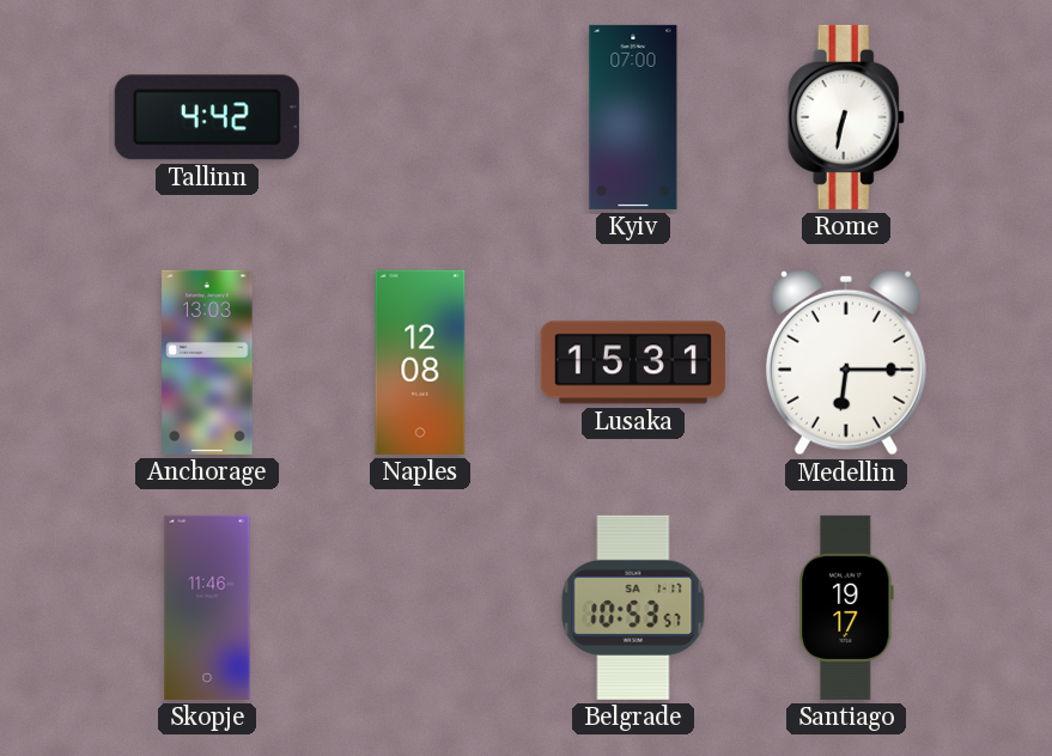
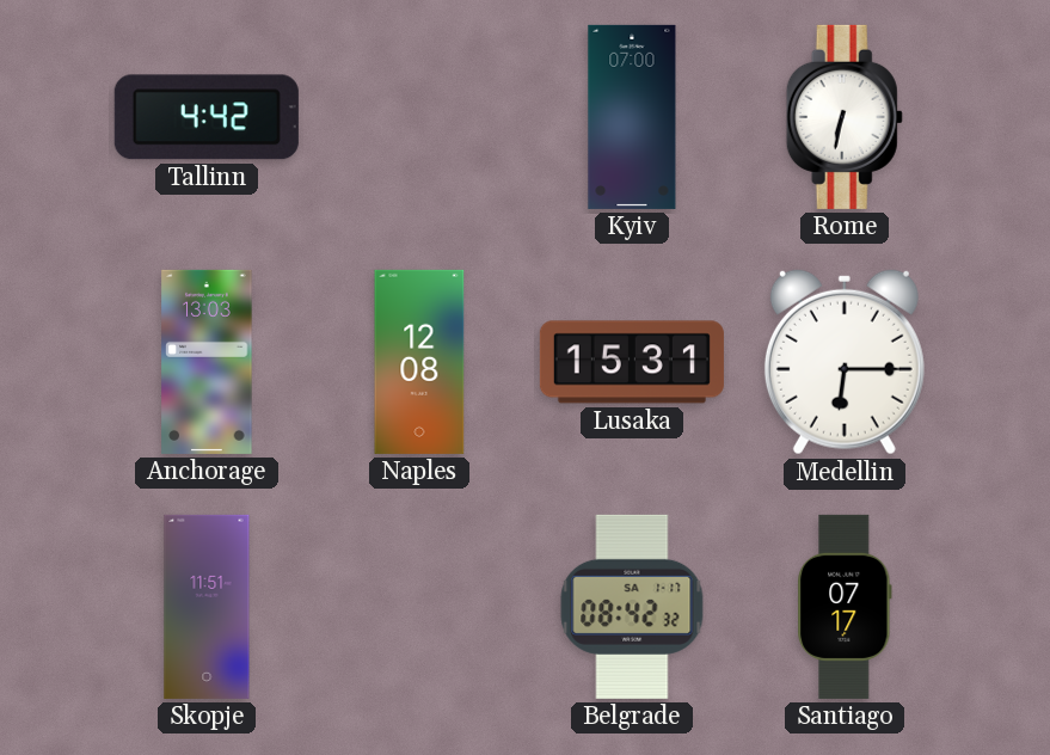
Skopje: 11:46 -> 11:51
Belgrade: 10:53 -> 08:42
Santiago: 19:17 -> 07:17
